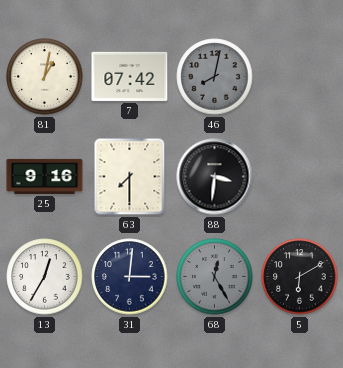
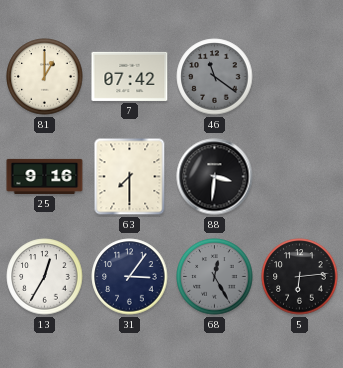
81: 1:02 -> 1:00
46: 8:02 -> 11:21
31: 3:01 -> 3:06
5: 6:10 -> 6:14
